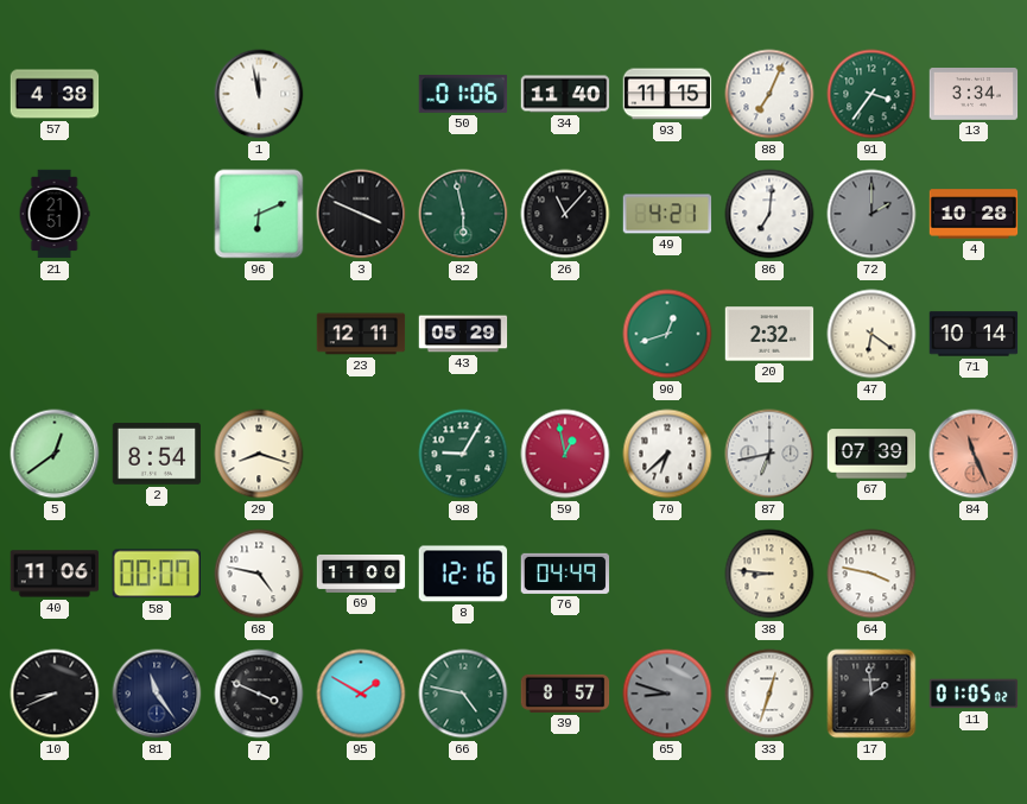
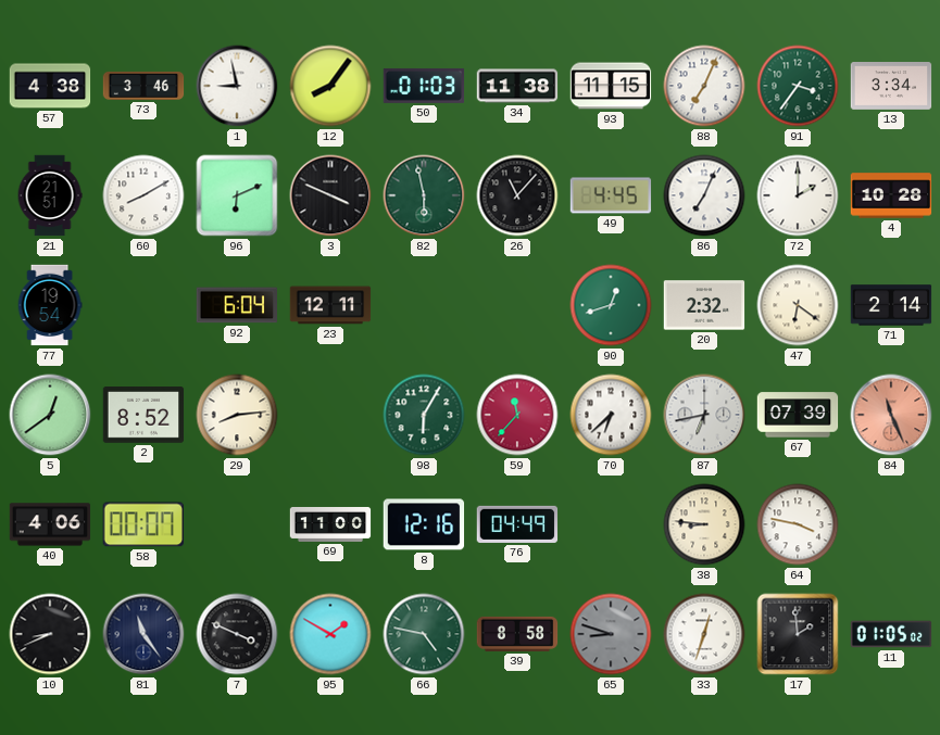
73: none -> 3:46
1: 11:58 -> 8:58
12: none -> 8:06
50: 01:06 -> 01:03
34: 11:40 -> 11:38
60: none -> 8:10
49: 4:21 -> 4:45
86: 7:01 -> 7:04
72 dial: grey -> white
77: none -> 19:54
92: none -> 6:04
43: 05:29 -> none
71: 10:14 -> 2:14
2: 8:54 -> 8:52
29: 8:18 -> 8:14
98: 9:05 -> 6:05
59: 12:58 -> 11:37
40: 11:06 -> 4:06
68: 4:47 -> none
39: 8:57 -> 8:58
